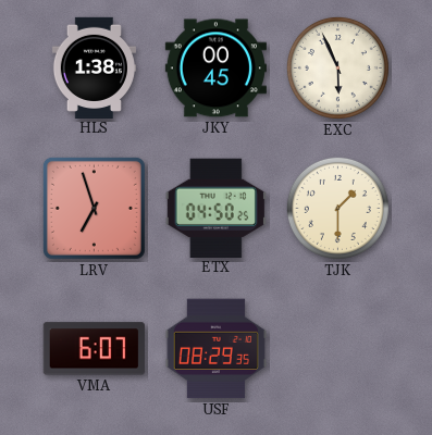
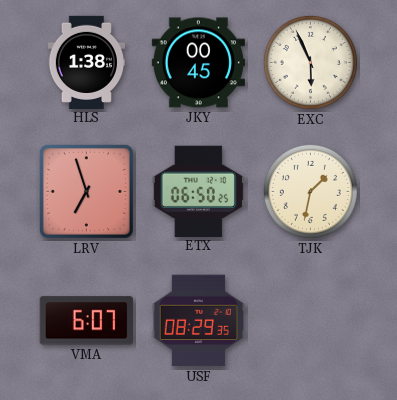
ETX: 04:50 -> 06:50
TJK: 1:30 -> 1:32
